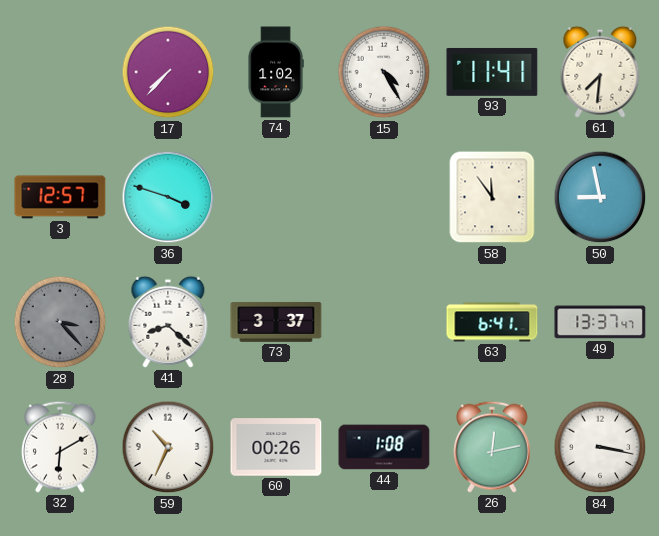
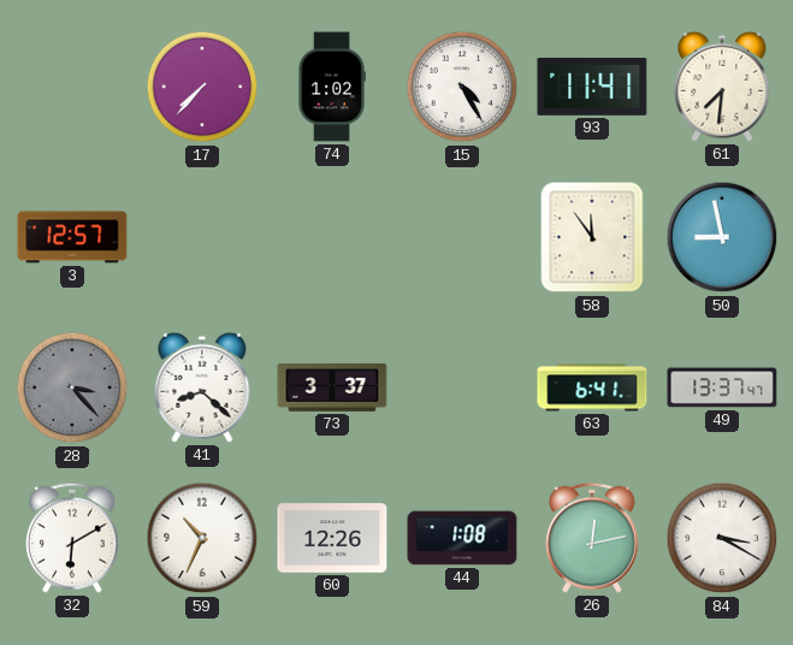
36: 3:48 -> none
60: 00:26 -> 12:26
84: 3:17 -> 3:20
